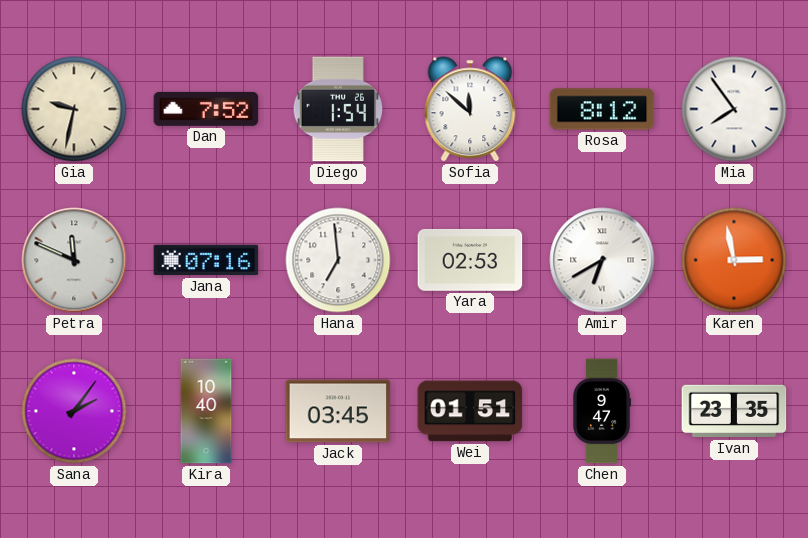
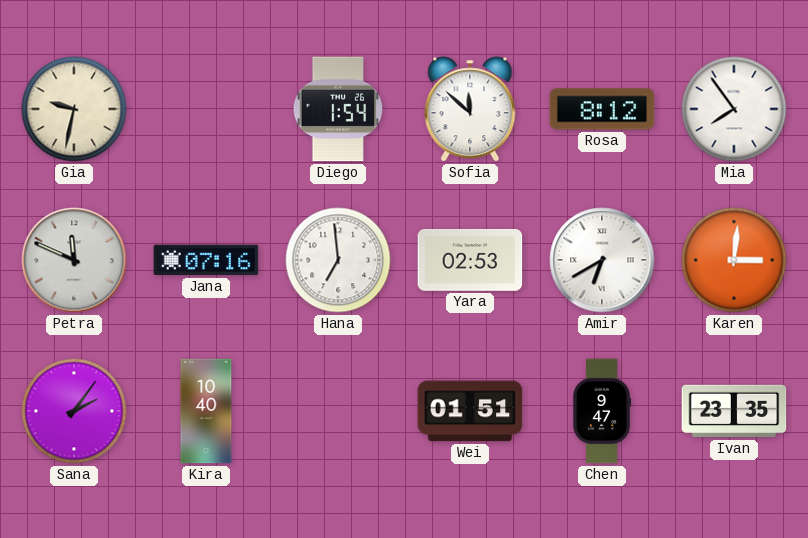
Dan: 7:52 -> none
Karen: 2:58 -> 3:01
Jack: 03:45 -> none
